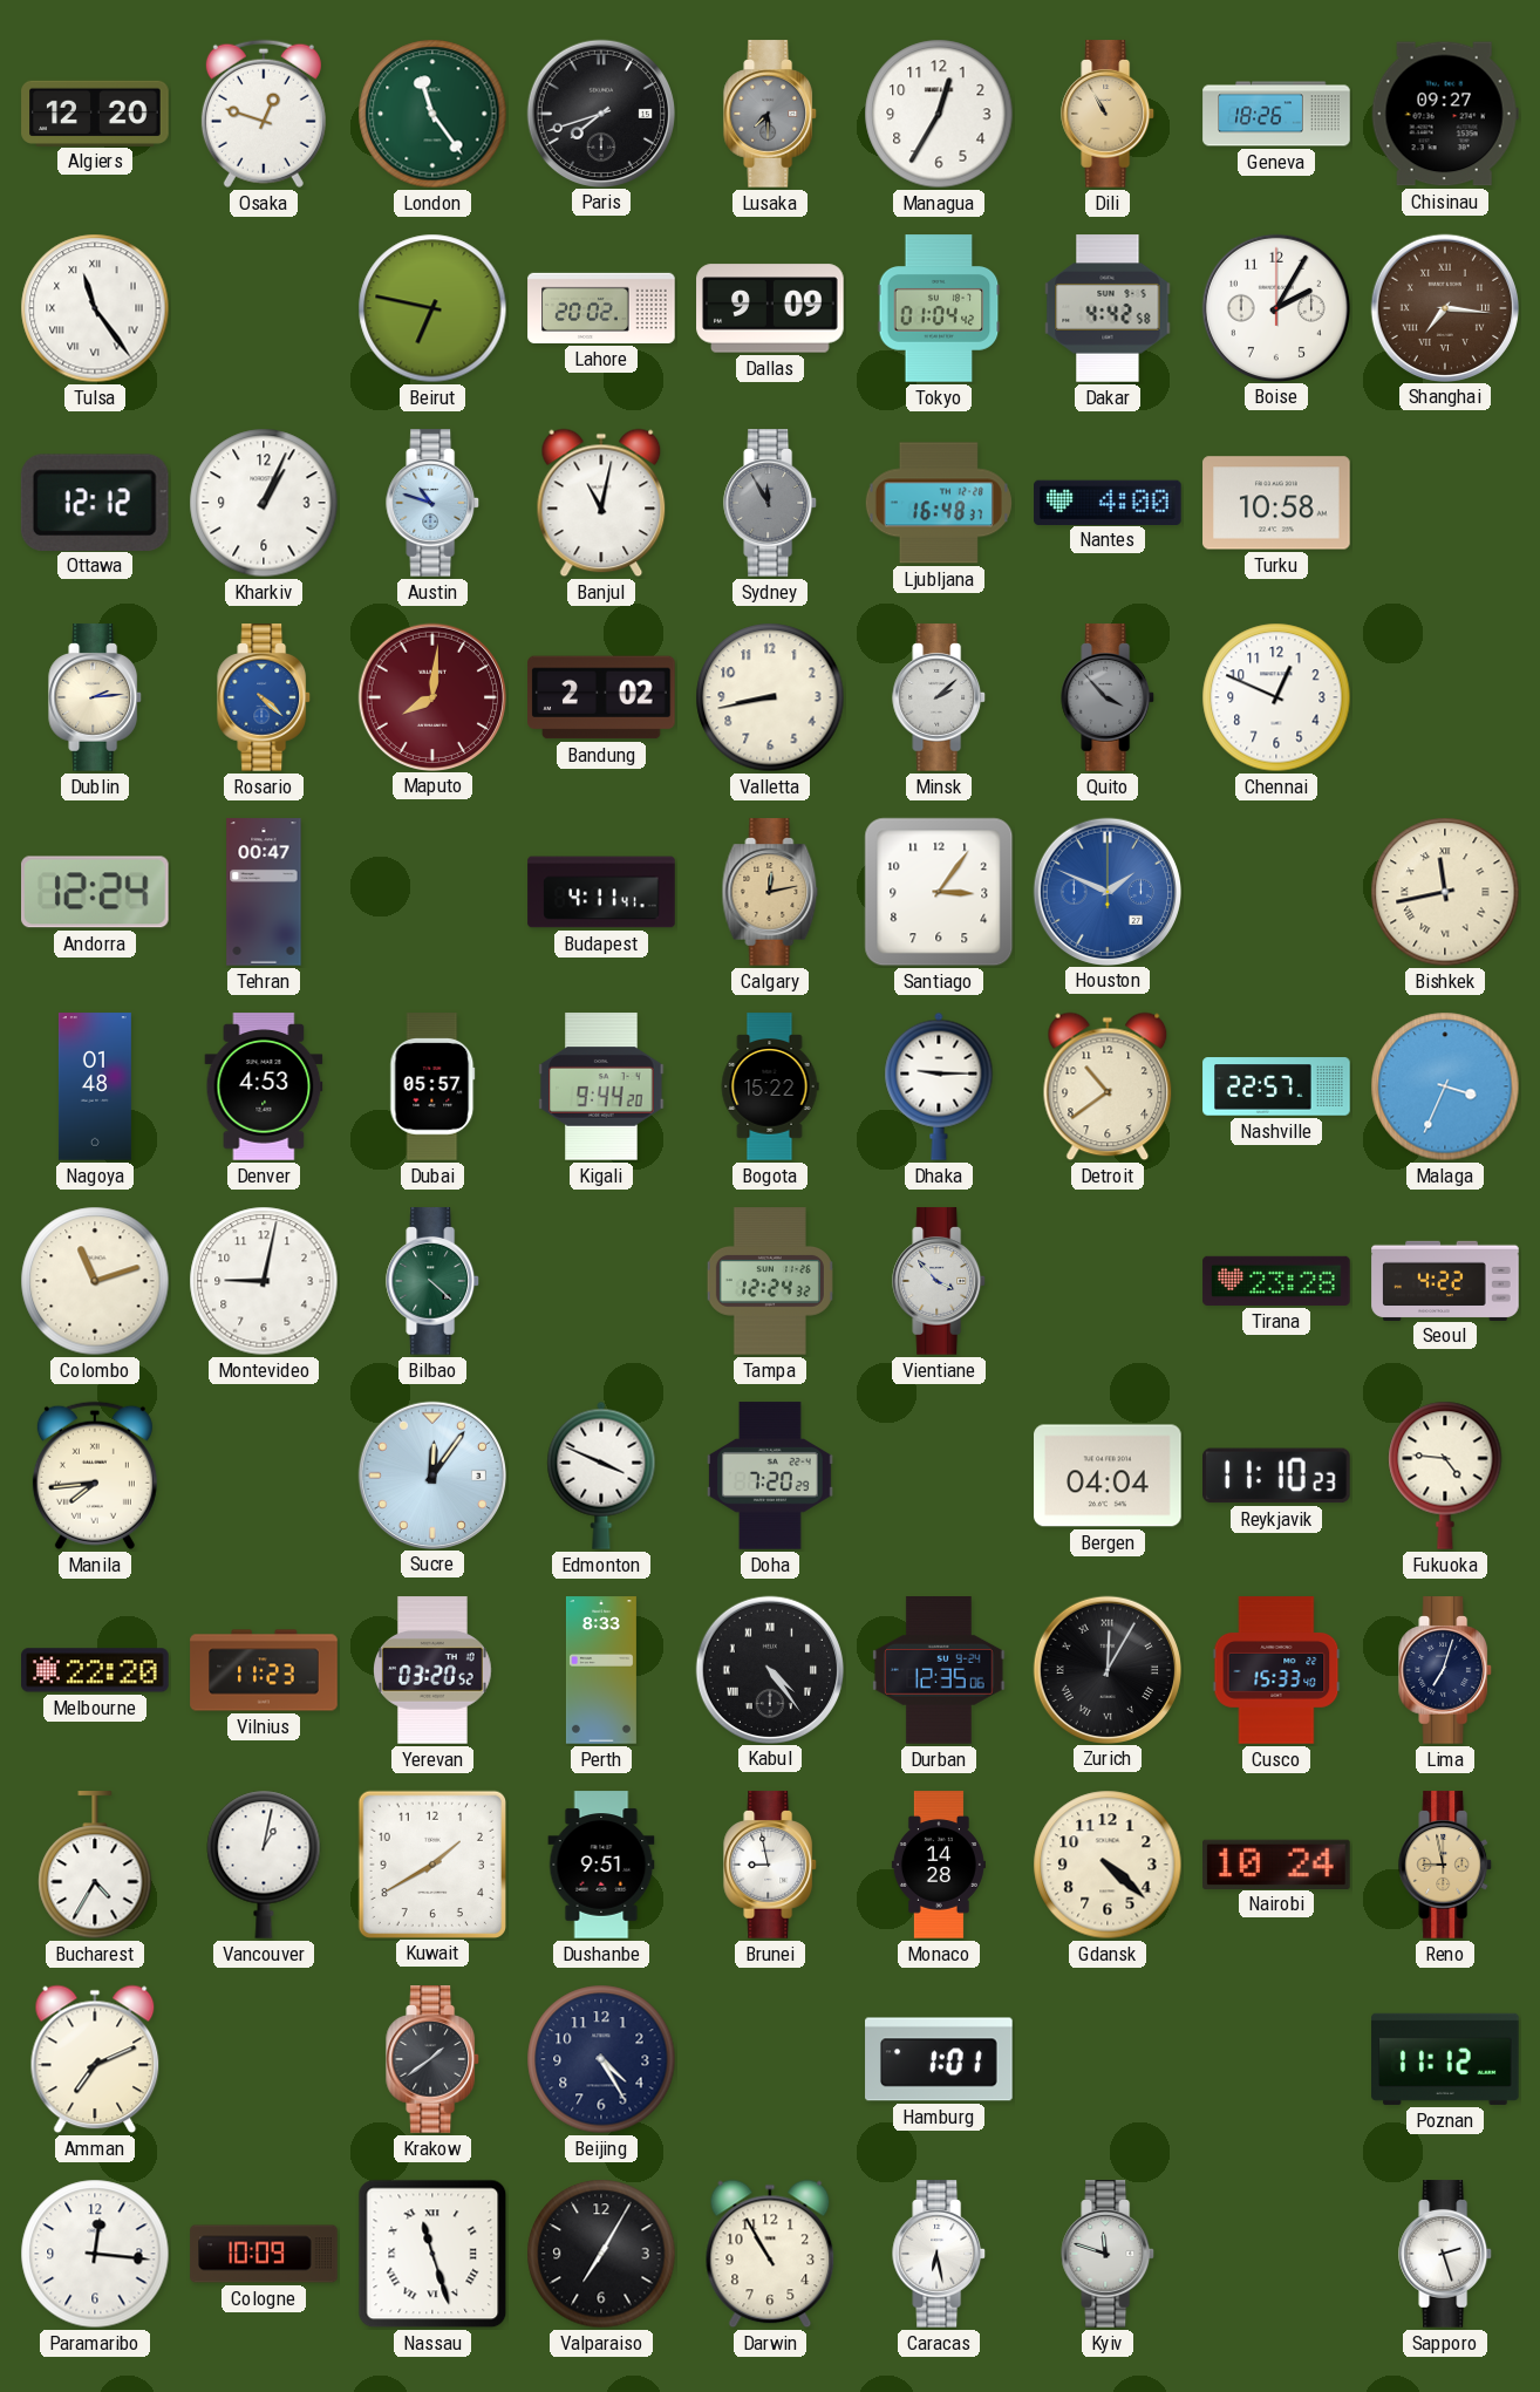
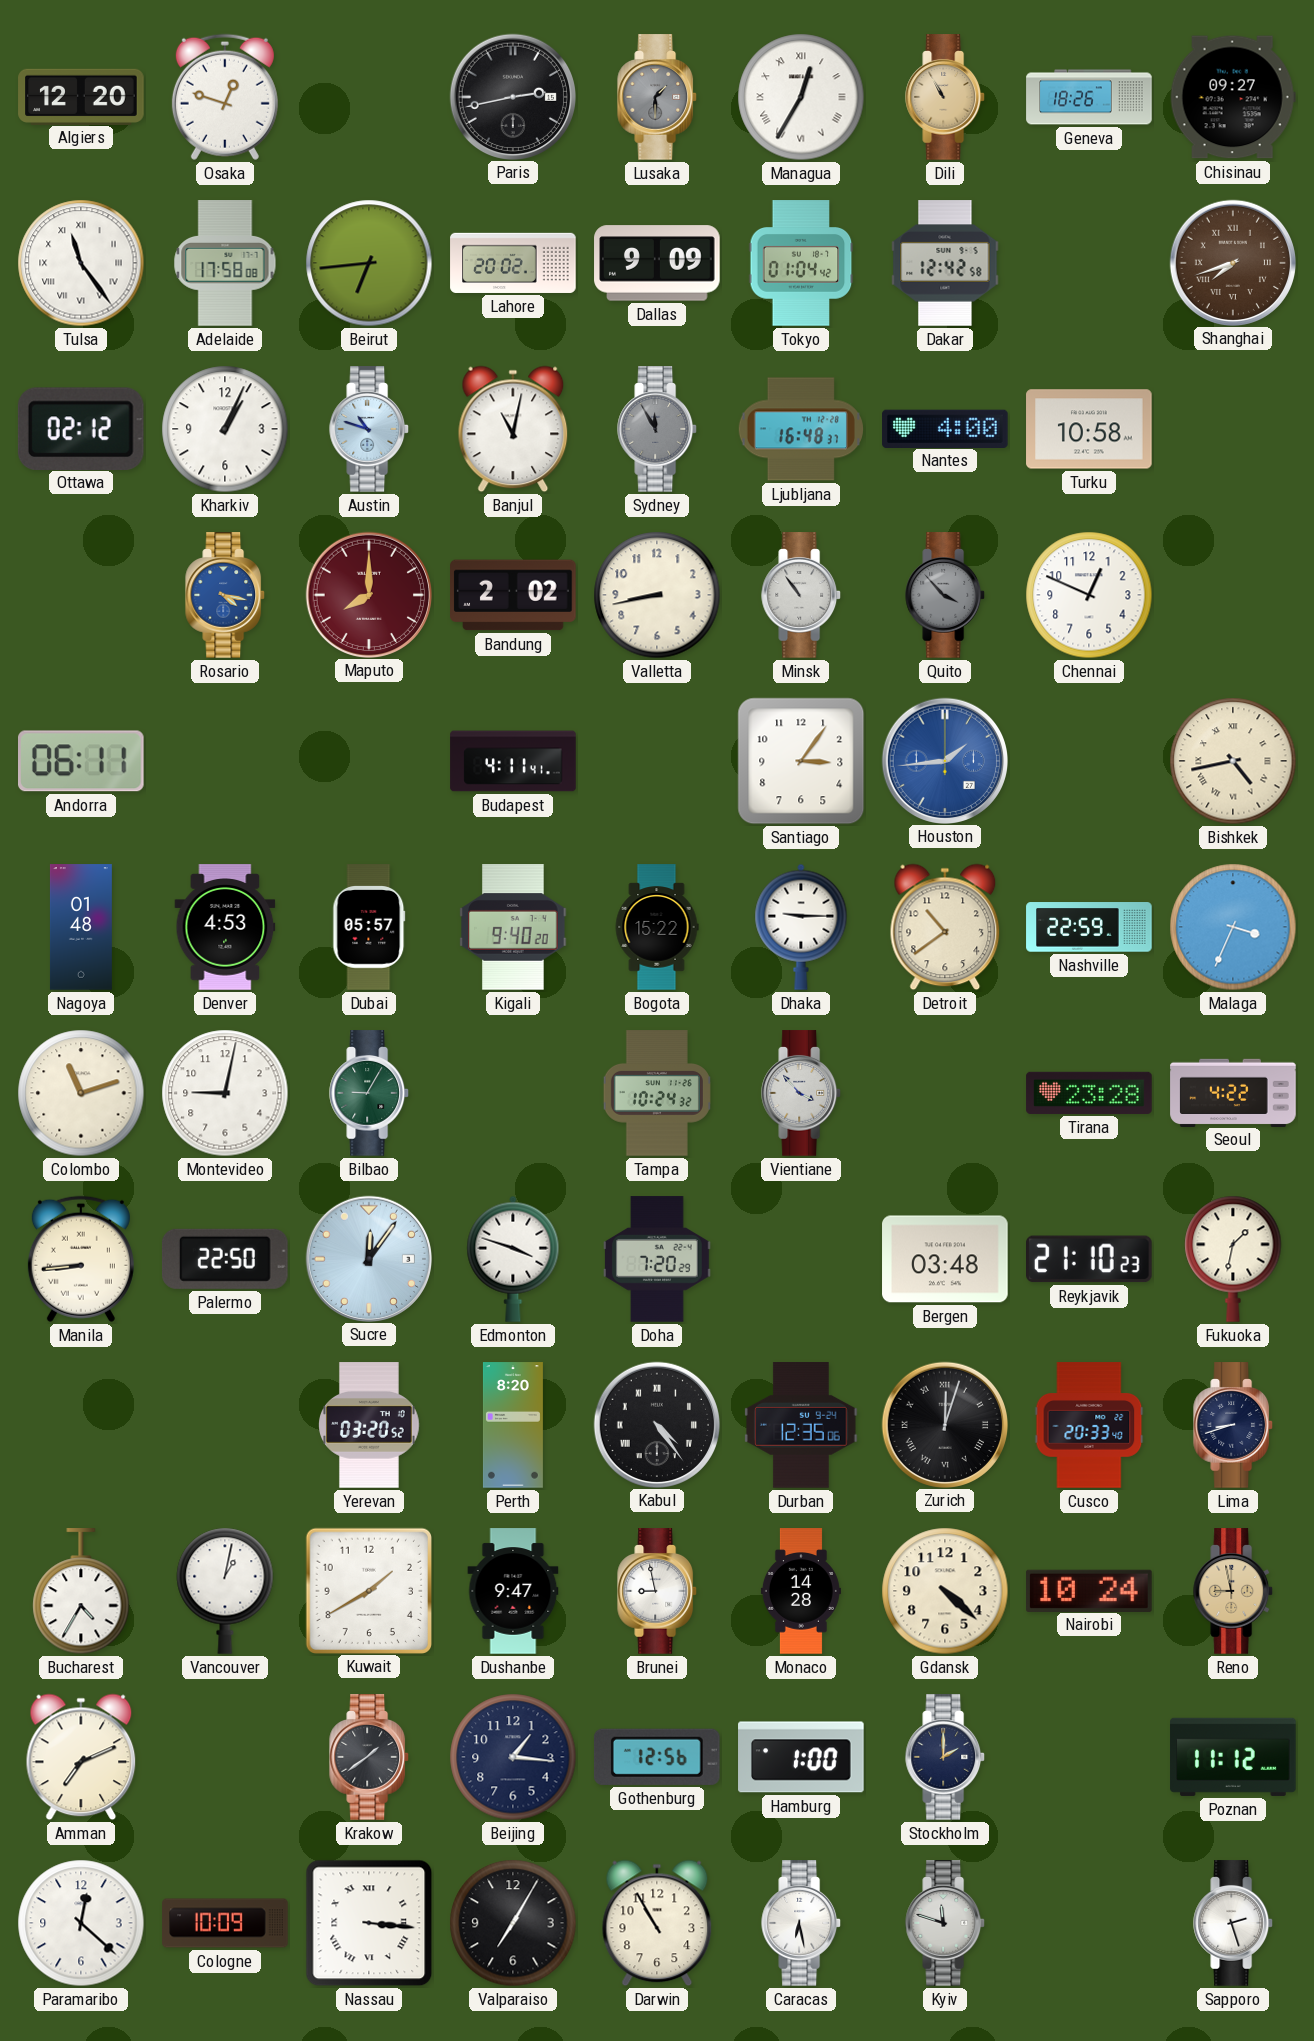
London: 11:24 -> none
Paris: 7:42 -> 2:43
Lusaka: 7:30 -> 1:30
Managua numerals: Arabic -> Roman
Adelaide: none -> 17:58
Beirut: 6:47 -> 6:44
Dakar: 4:42 -> 12:42
Boise: 2:05 -> none
Shanghai: 7:16 -> 7:42
Ottawa: 12:12 -> 02:12
Dublin: 2:14 -> none
Rosario: 4:22 -> 4:17
Maputo: 8:01 -> 8:00
Minsk: 2:08 -> 10:54
Andorra: 12:24 -> 06:11
Tehran: 00:47 -> none
Calgary: 12:13 -> none
Houston: 1:49 -> 1:44
Bishkek: 11:43 -> 4:43
Kigali: 9:44 -> 9:40
Nashville: 22:57 -> 22:59
Bilbao: 4:22 -> 9:05
Tampa: 12:24 -> 10:24
Manila: 7:44 -> 8:44
Palermo: none -> 22:50
Edmonton: 3:49 -> 3:48
Bergen: 04:04 -> 03:48
Reykjavik: 11:10 -> 21:10
Fukuoka: 4:46 -> 1:32
Melbourne: 22:20 -> none
Vilnius: 11:23 -> none
Perth: 8:33 -> 8:20
Zurich: 12:05 -> 12:03
Cusco: 15:33 -> 20:33
Lima: 7:03 -> 8:42
Dushanbe: 9:51 -> 9:47
Beijing: 4:25 -> 1:16
Gothenburg: none -> 12:56
Hamburg: 1:01 -> 1:00
Stockholm: none -> 2:00
Paramaribo: 12:16 -> 12:22
Nassau: 11:27 -> 3:16
